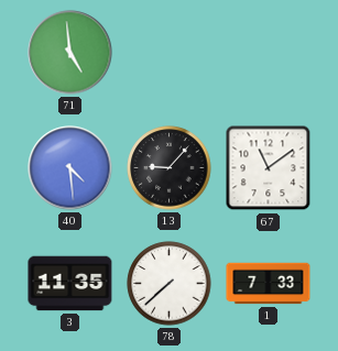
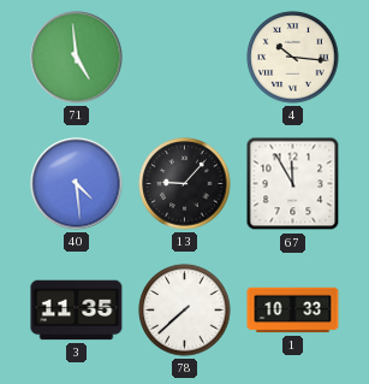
4: none -> 10:16
67: 11:09 -> 11:55
1: 7:33 -> 10:33
